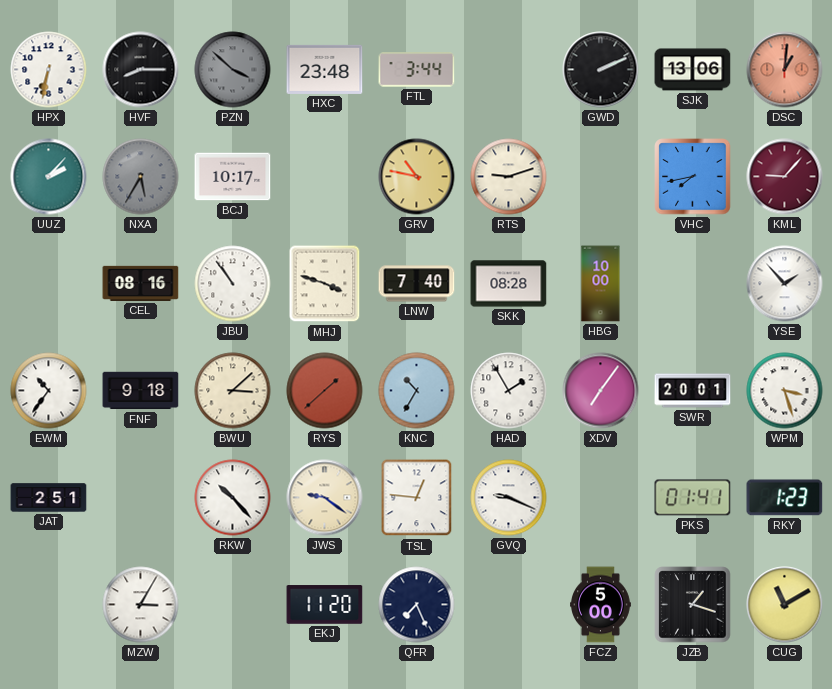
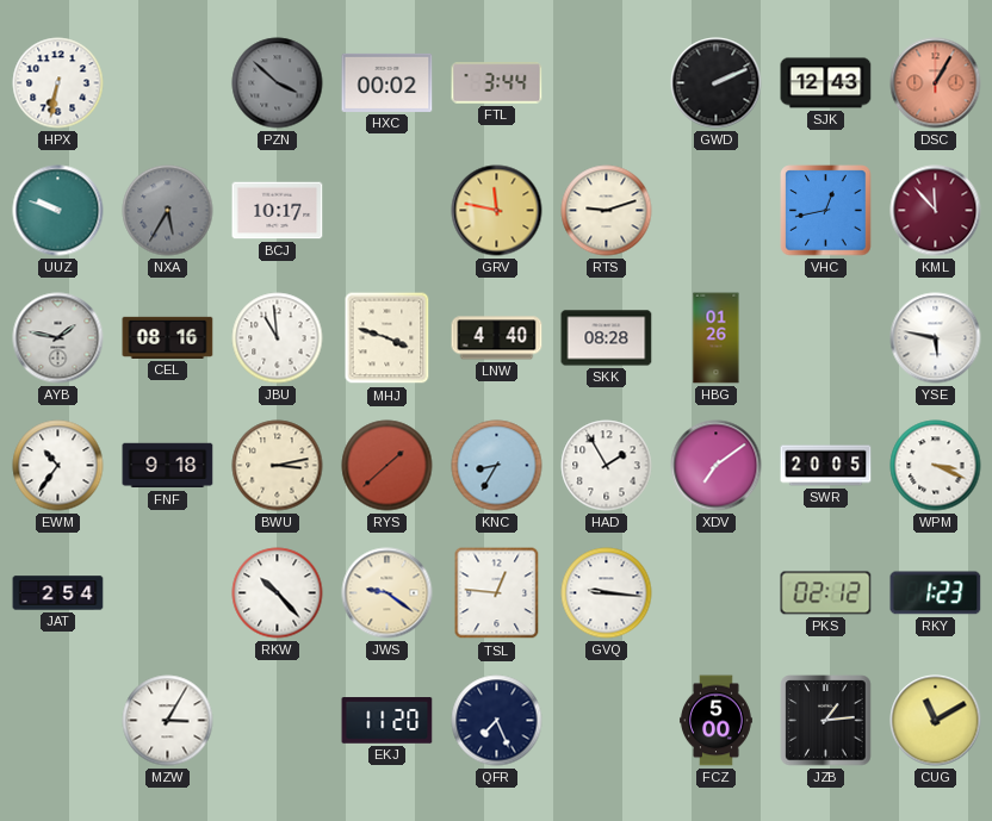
HVF: 8:15 -> none
HXC: 23:48 -> 00:02
SJK: 13:06 -> 12:43
DSC: 1:01 -> 1:05
UUZ: 2:07 -> 9:48
GRV: 10:47 -> 11:47
VHC: 7:43 -> 12:43
KML: 9:07 -> 11:53
AYB: none -> 1:47
JBU: 10:54 -> 10:59
LNW: 7:40 -> 4:40
HBG: 10:00 -> 01:26
YSE: 1:53 -> 5:47
BWU: 3:08 -> 3:13
KNC: 10:35 -> 8:35
XDV: 7:06 -> 7:09
SWR: 20:01 -> 20:05
WPM: 3:27 -> 3:19
JAT: 2:51 -> 2:54
GVQ: 9:19 -> 9:16
PKS: 01:41 -> 02:12
JZB: 1:18 -> 1:14
